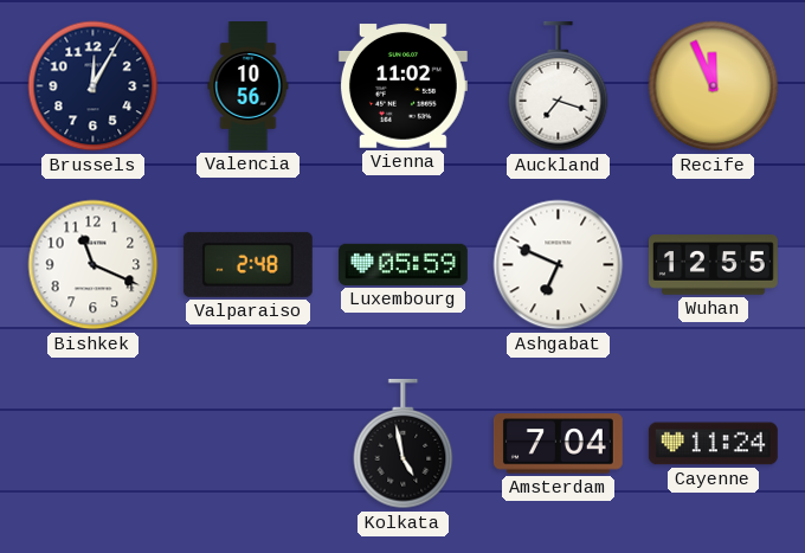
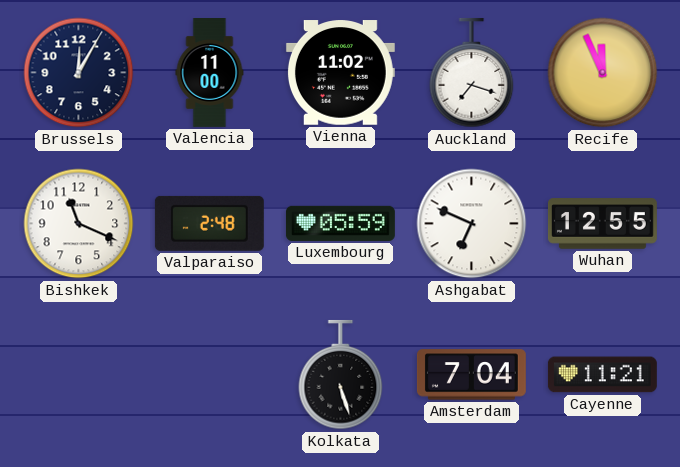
Valencia: 10:56 -> 11:00
Kolkata: 4:58 -> 5:27
Cayenne: 11:24 -> 11:21
